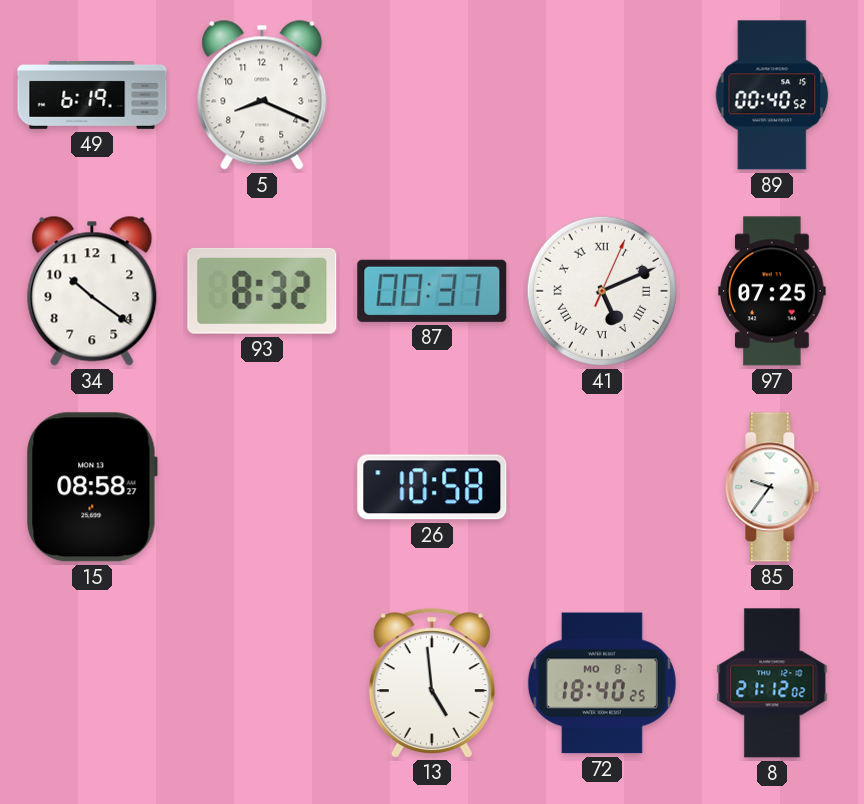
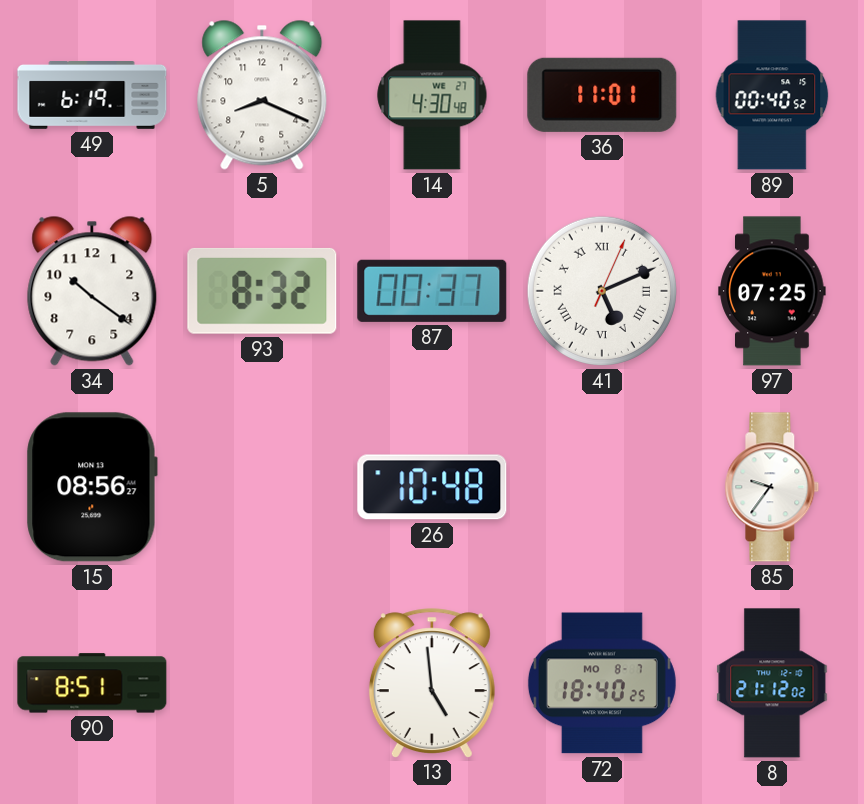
14: none -> 4:30
36: none -> 11:01
15: 08:58 -> 08:56
26: 10:58 -> 10:48
90: none -> 8:51
